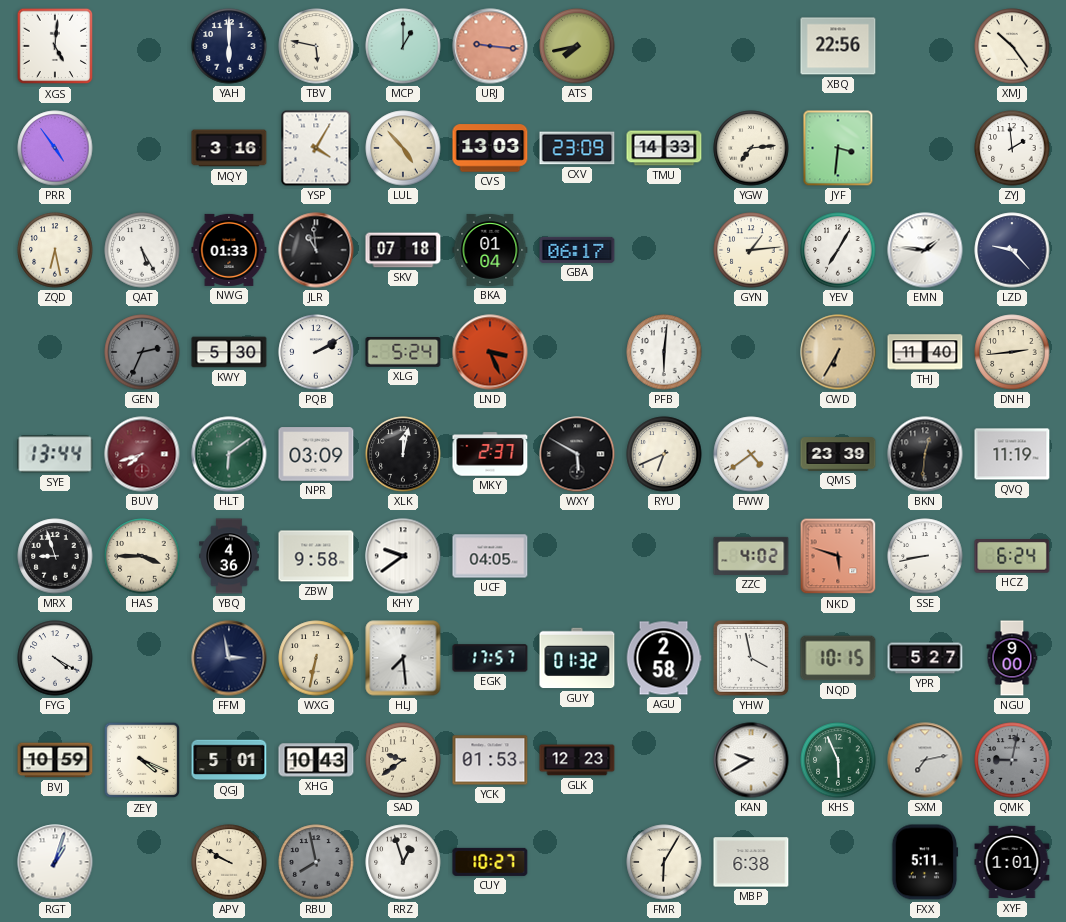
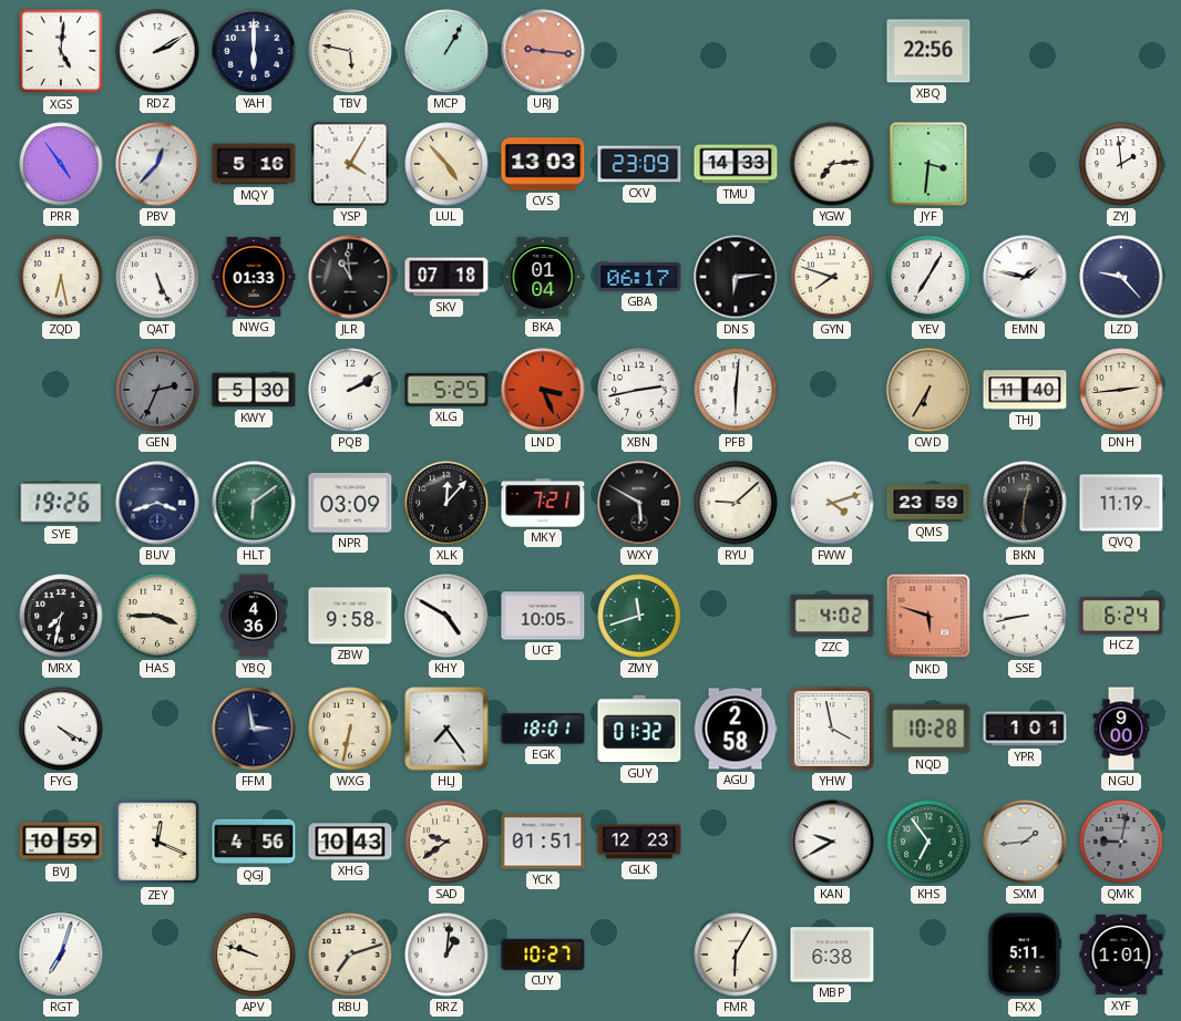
RDZ: none -> 2:10
MCP: 1:00 -> 1:05
ATS: 7:43 -> none
XMJ: 10:24 -> none
PBV: none -> 12:37
MQY: 3:16 -> 5:16
QAT: 5:25 -> 5:26
DNS: none -> 6:14
GYN: 1:14 -> 7:48
EMN: 1:46 -> 1:47
XLG: 5:24 -> 5:25
XBN: none -> 2:43
SYE: 13:44 -> 19:26
BUV: 7:42 -> 3:42
BUV dial: burgundy -> navy
XLK: 12:02 -> 12:07
MKY: 2:37 -> 7:21
RYU: 6:41 -> 9:08
FWW: 4:39 -> 4:12
QMS: 23:39 -> 23:59
MRX: 8:57 -> 7:32
KHY: 9:39 -> 4:50
UCF: 04:05 -> 10:05
ZMY: none -> 11:42
HLJ: 7:29 -> 7:24
EGK: 17:57 -> 18:01
NQD: 10:15 -> 10:28
YPR: 5:27 -> 1:01
ZEY: 4:19 -> 12:19
QGJ: 5:01 -> 4:56
YCK: 01:53 -> 01:51
KHS: 5:56 -> 6:54
SXM: 7:13 -> 1:44
RGT: 1:03 -> 7:03
APV: 9:50 -> 9:48
RBU: 7:58 -> 7:12
RBU dial: grey -> cream
RRZ: 12:57 -> 1:01
